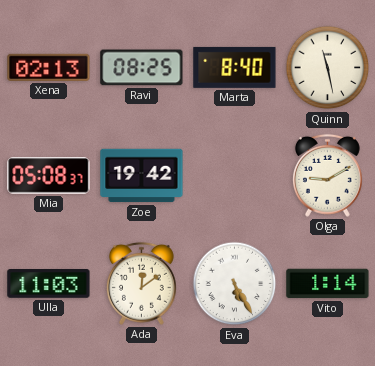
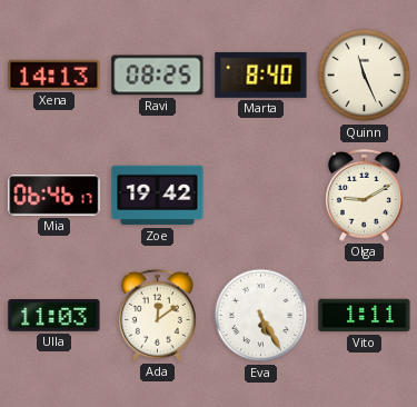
Xena: 02:13 -> 14:13
Quinn: 11:28 -> 11:26
Mia: 05:08 -> 06:46
Vito: 1:14 -> 1:11
